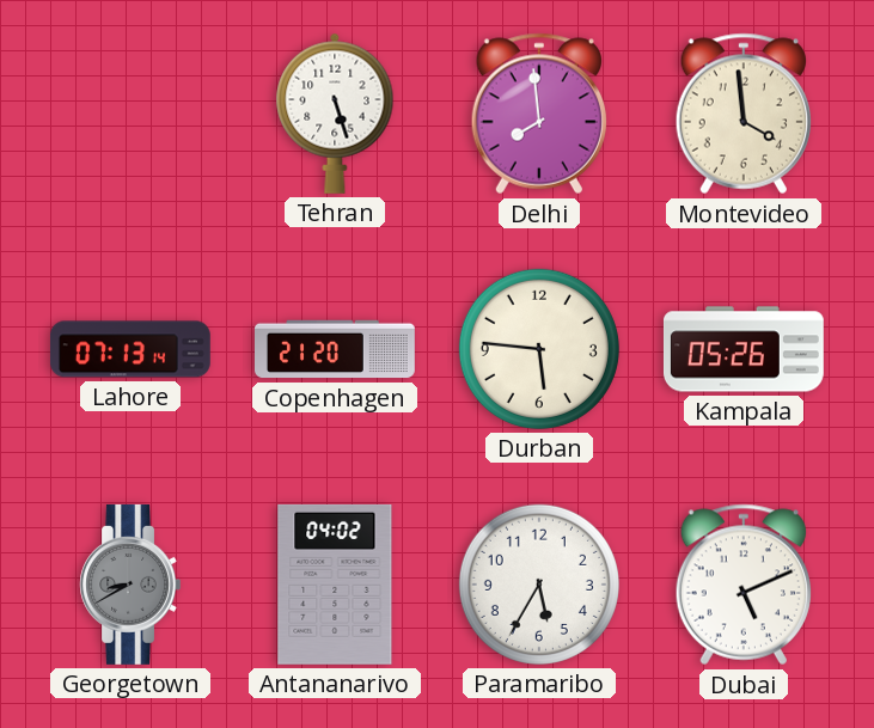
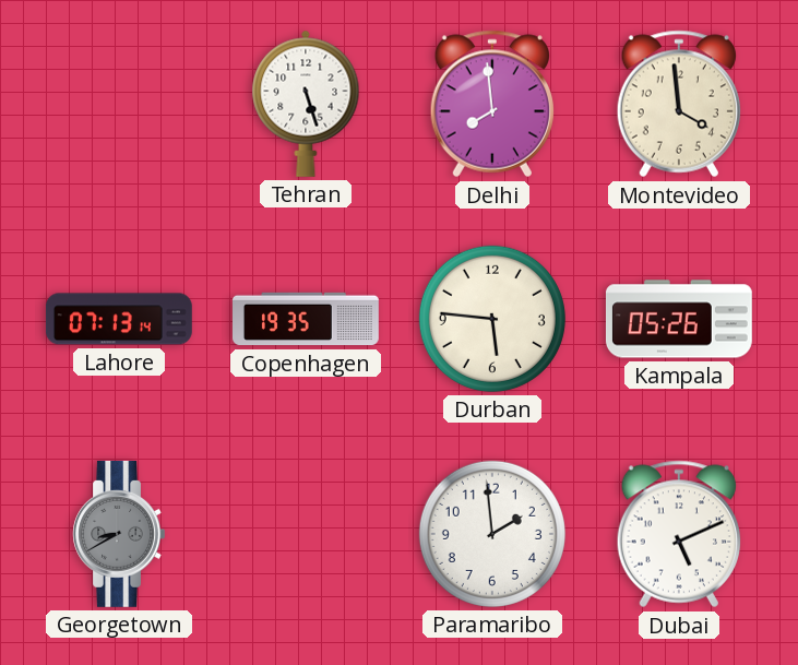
Copenhagen: 21:20 -> 19:35
Antananarivo: 04:02 -> none
Paramaribo: 5:35 -> 1:59
